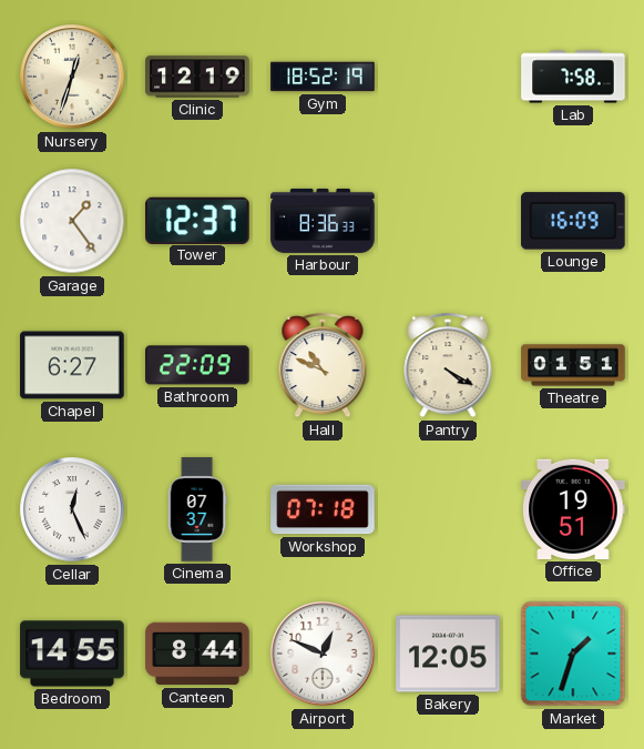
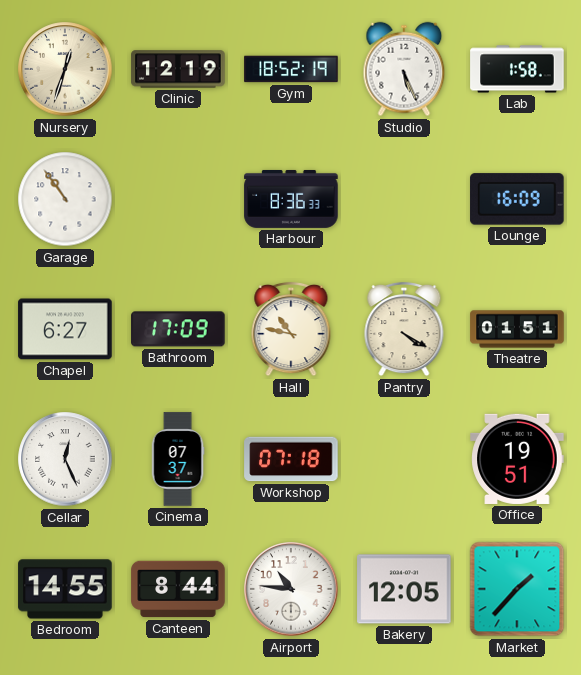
Studio: none -> 5:26
Lab: 7:58 -> 1:58
Garage: 1:24 -> 10:54
Tower: 12:37 -> none
Bathroom: 22:09 -> 17:09
Hall: 10:49 -> 10:47
Airport: 12:49 -> 10:46
Market: 1:33 -> 1:37
